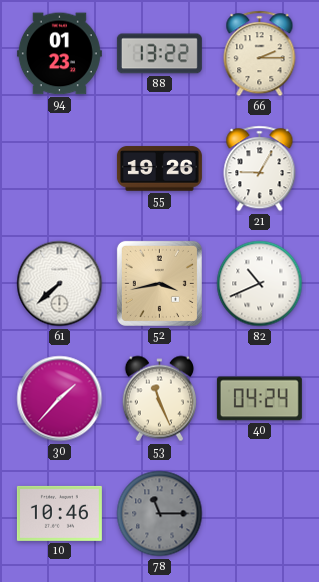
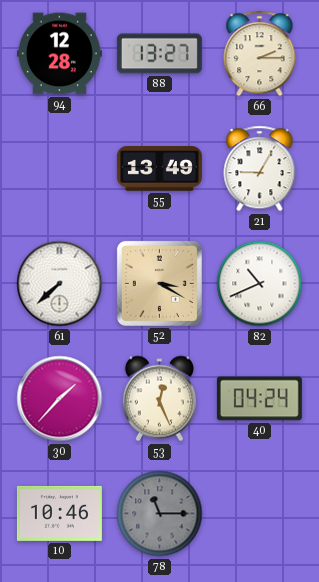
94: 01:23 -> 12:28
88: 13:22 -> 13:27
55: 19:26 -> 13:49
52: 3:43 -> 3:20
53: 11:26 -> 12:26
